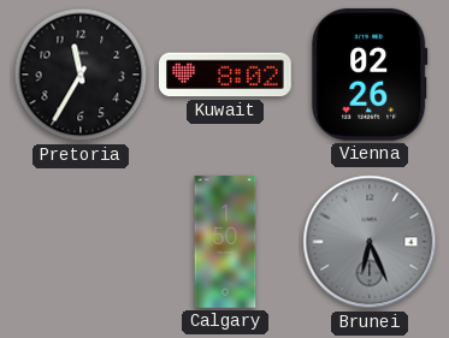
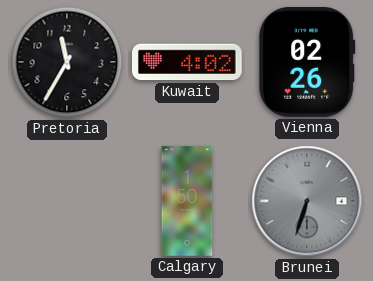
Kuwait: 8:02 -> 4:02
Brunei: 6:26 -> 6:33
